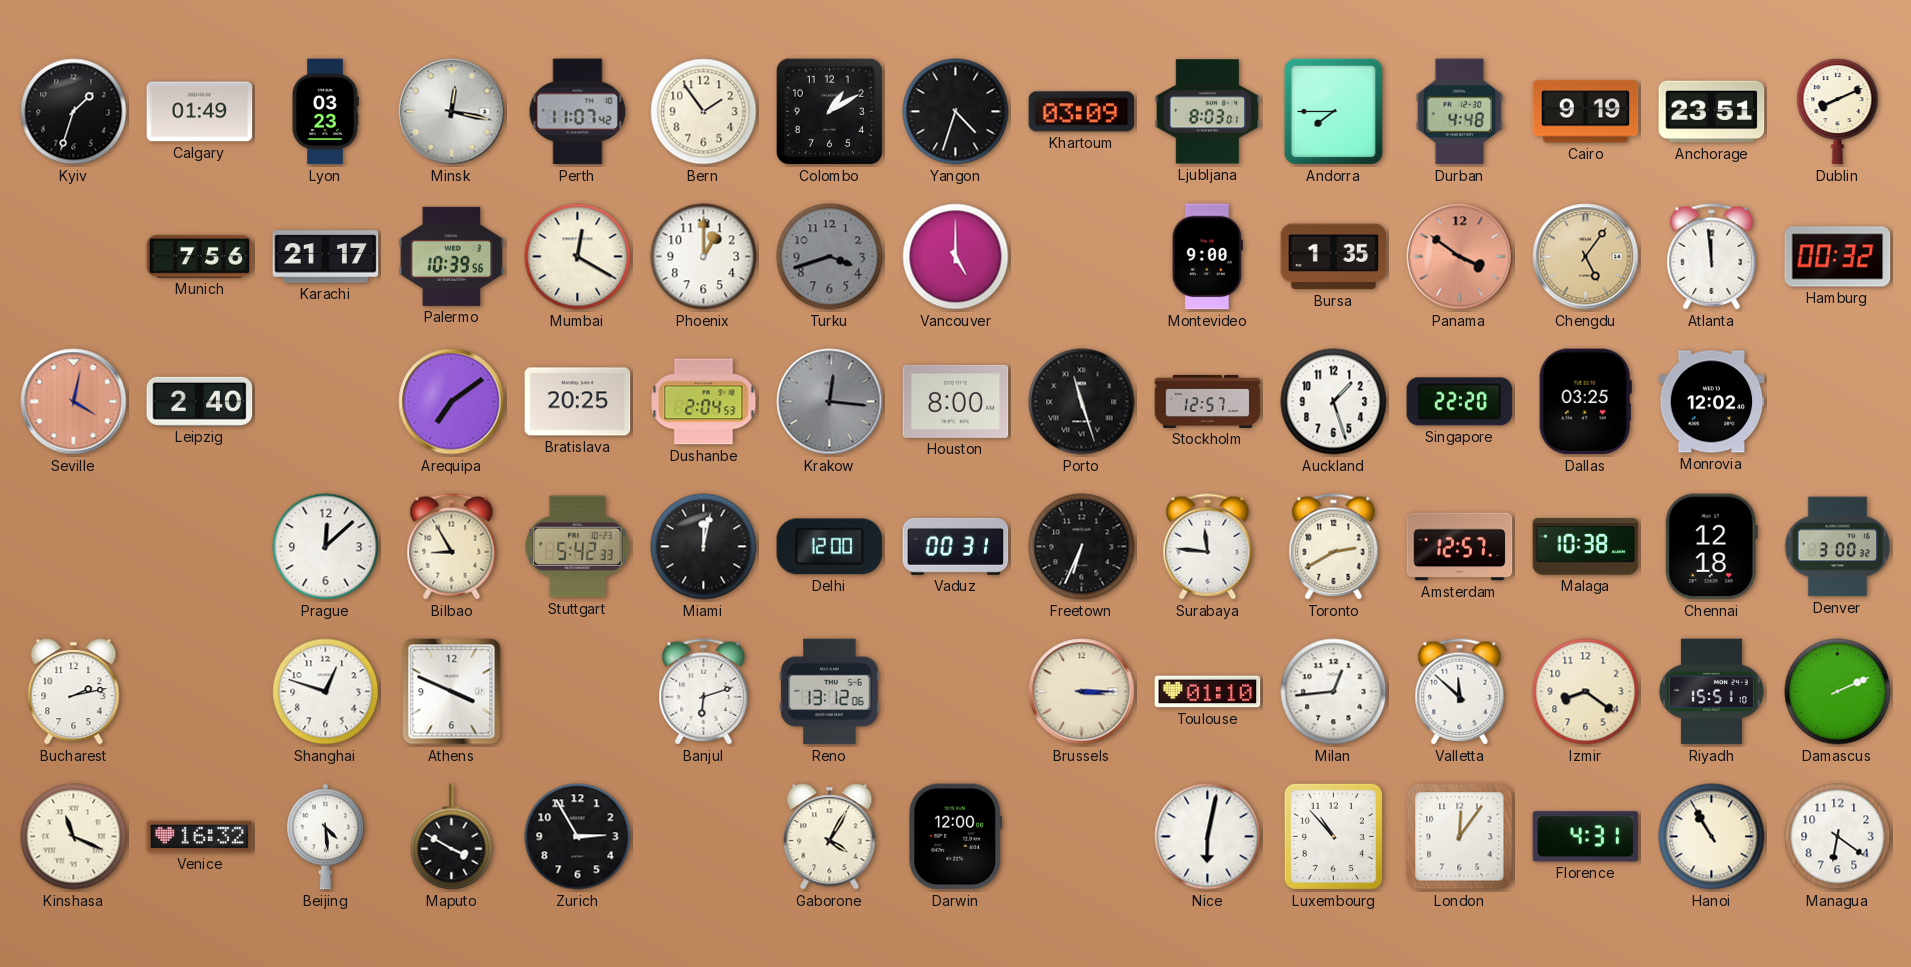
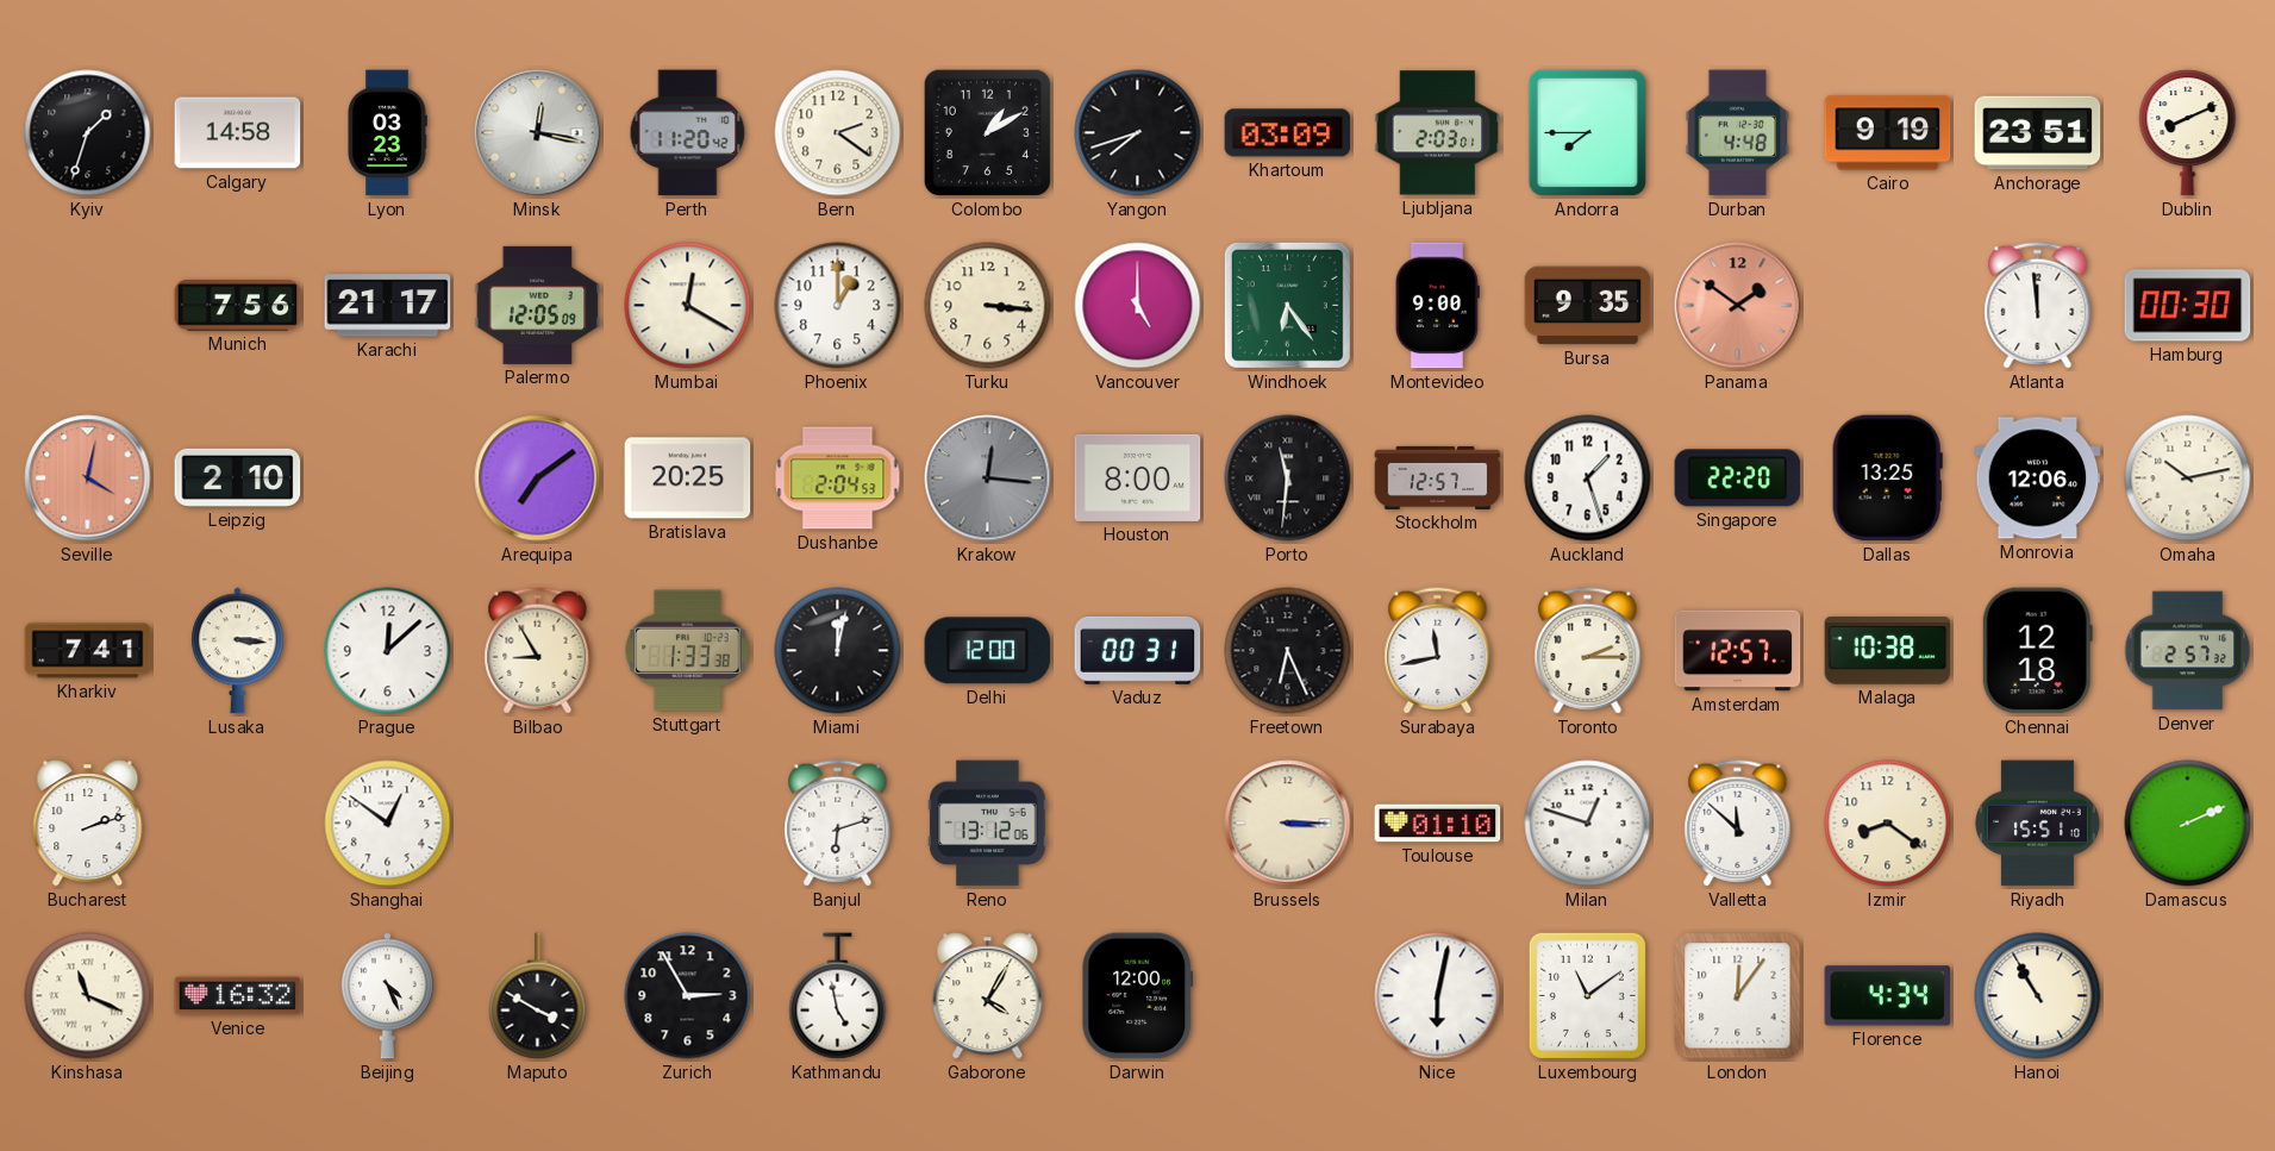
Calgary: 01:49 -> 14:58
Perth: 11:07 -> 11:20
Bern: 1:54 -> 2:21
Yangon: 4:33 -> 7:42
Ljubljana: 8:03 -> 2:03
Palermo: 10:39 -> 12:05
Turku: 3:42 -> 3:16
Turku dial: grey -> cream
Windhoek: none -> 6:24
Bursa: 1:35 -> 9:35
Panama: 3:51 -> 1:51
Chengdu: 5:06 -> none
Hamburg: 00:32 -> 00:30
Leipzig: 2:40 -> 2:10
Porto: 11:27 -> 11:31
Dallas: 03:25 -> 13:25
Monrovia: 12:02 -> 12:06
Omaha: none -> 10:13
Kharkiv: none -> 7:41
Lusaka: none -> 3:16
Stuttgart: 5:42 -> 1:33
Freetown: 6:34 -> 6:26
Surabaya: 11:46 -> 11:43
Toronto: 2:40 -> 2:15
Denver: 3:00 -> 2:57
Bucharest: 2:13 -> 2:12
Shanghai: 12:48 -> 12:51
Athens: 3:49 -> none
Milan: 12:44 -> 12:48
Beijing: 4:29 -> 4:26
Kathmandu: none -> 4:58
Luxembourg: 10:53 -> 11:09
Florence: 4:31 -> 4:34
Managua: 6:21 -> none
